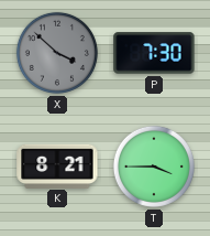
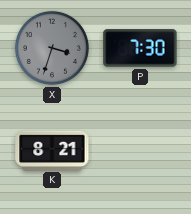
X: 3:52 -> 3:33
T: 3:45 -> none
